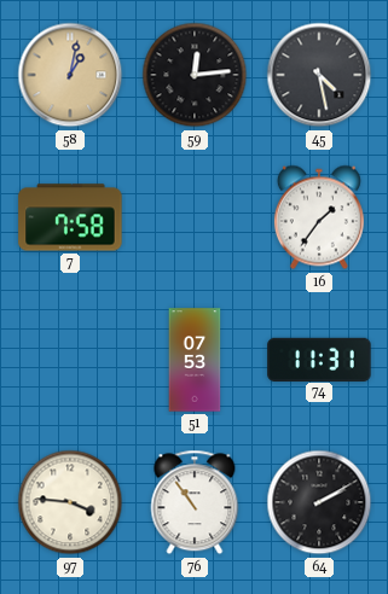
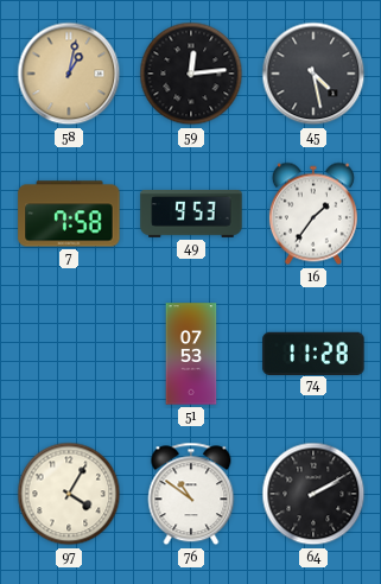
49: none -> 9:53
74: 11:31 -> 11:28
97: 3:46 -> 4:05
76: 10:54 -> 10:51
